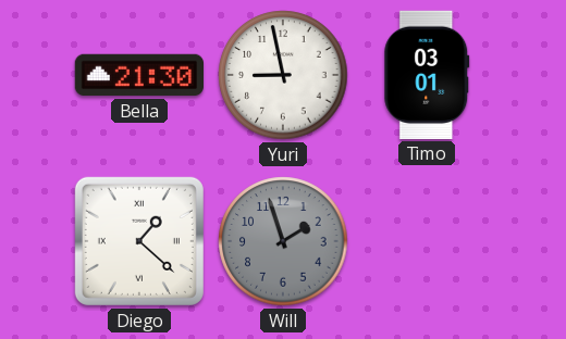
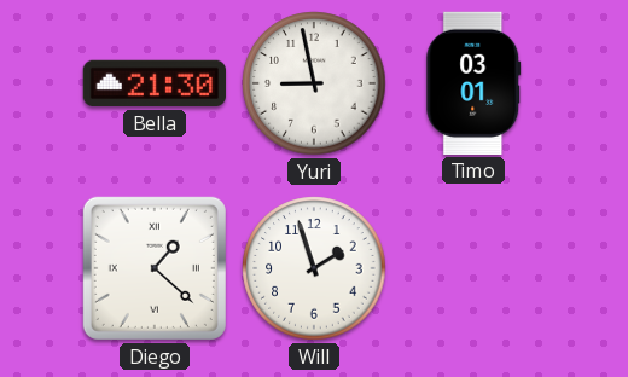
Will dial: grey -> white
